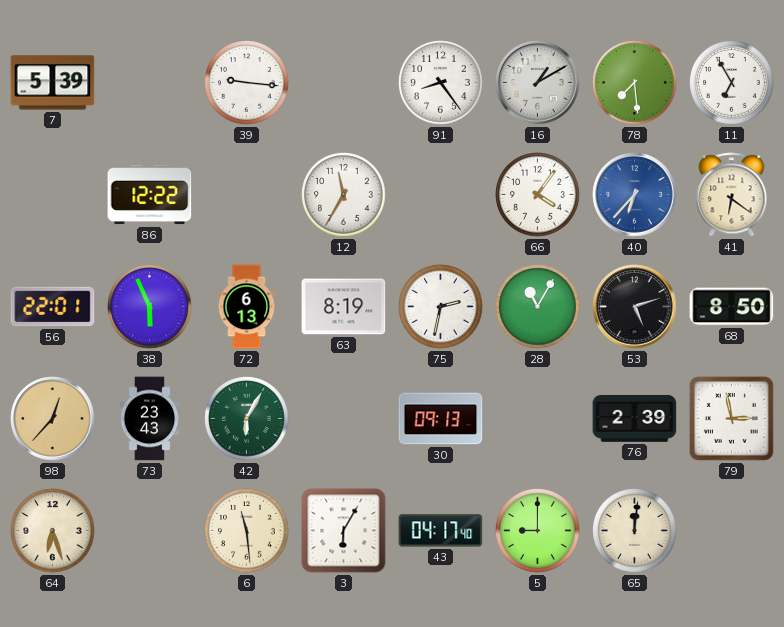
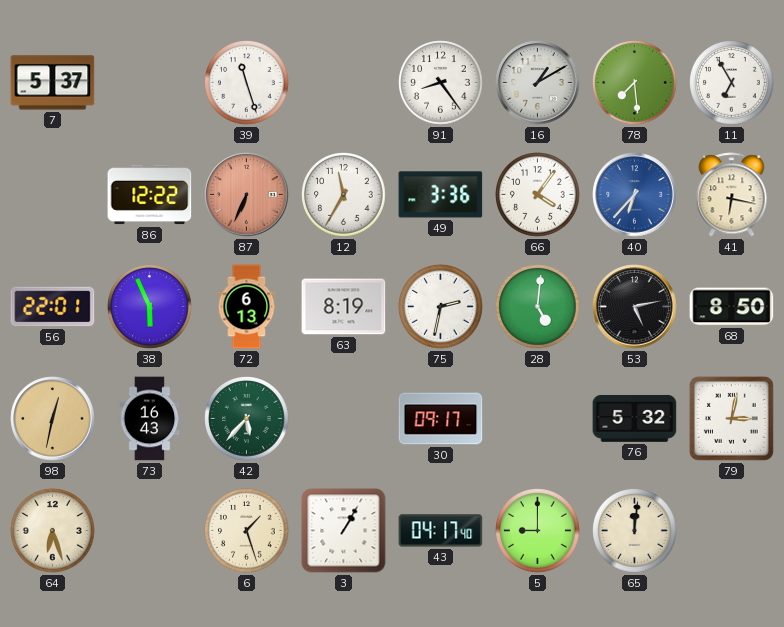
7: 5:39 -> 5:37
39: 9:16 -> 11:27
87: none -> 6:34
49: none -> 3:36
41: 6:21 -> 6:17
28: 11:05 -> 5:01
53: 5:12 -> 5:13
98: 12:37 -> 12:32
73: 23:43 -> 16:43
42: 6:05 -> 5:37
30: 09:13 -> 09:17
76: 2:39 -> 5:32
79: 2:58 -> 3:02
6: 11:29 -> 1:27
3: 6:05 -> 1:05
